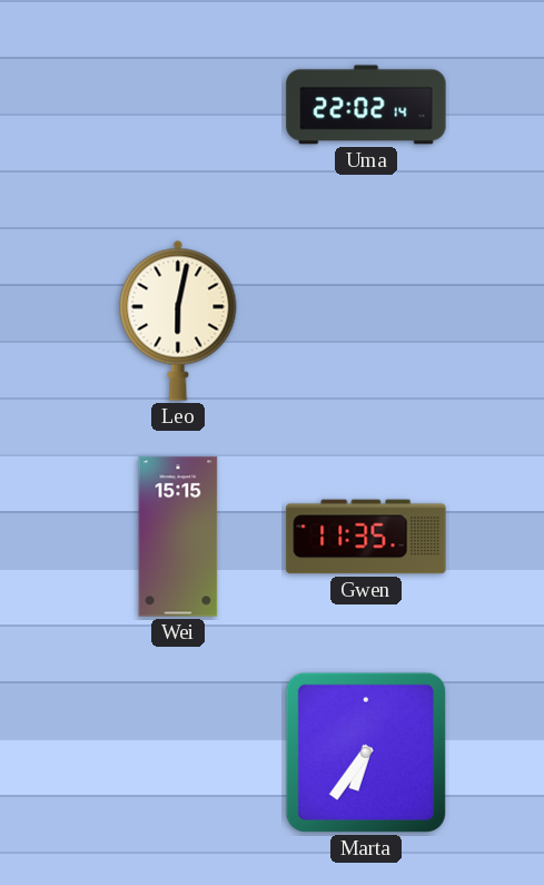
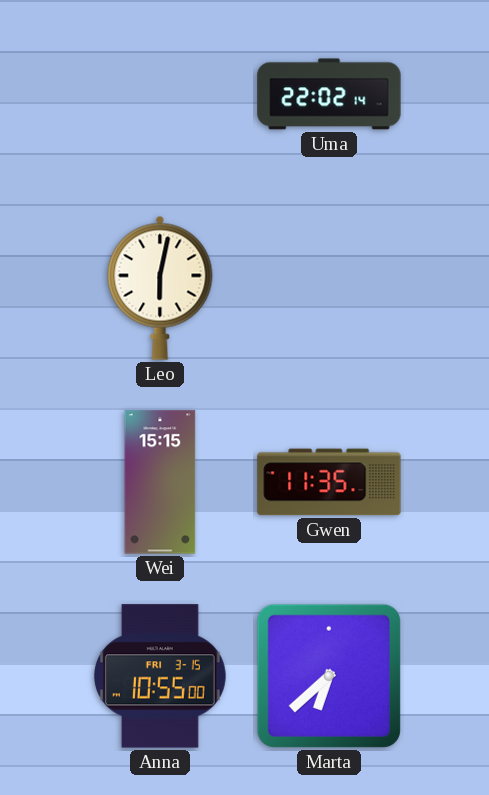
Anna: none -> 10:55
Marta: 6:36 -> 6:38
